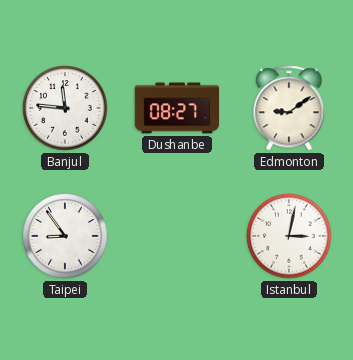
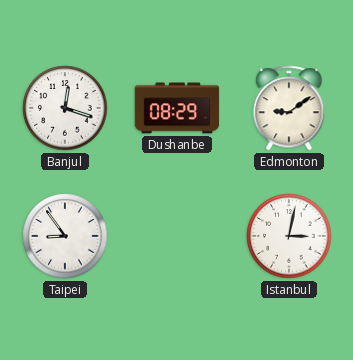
Banjul: 11:46 -> 12:18
Dushanbe: 08:27 -> 08:29
